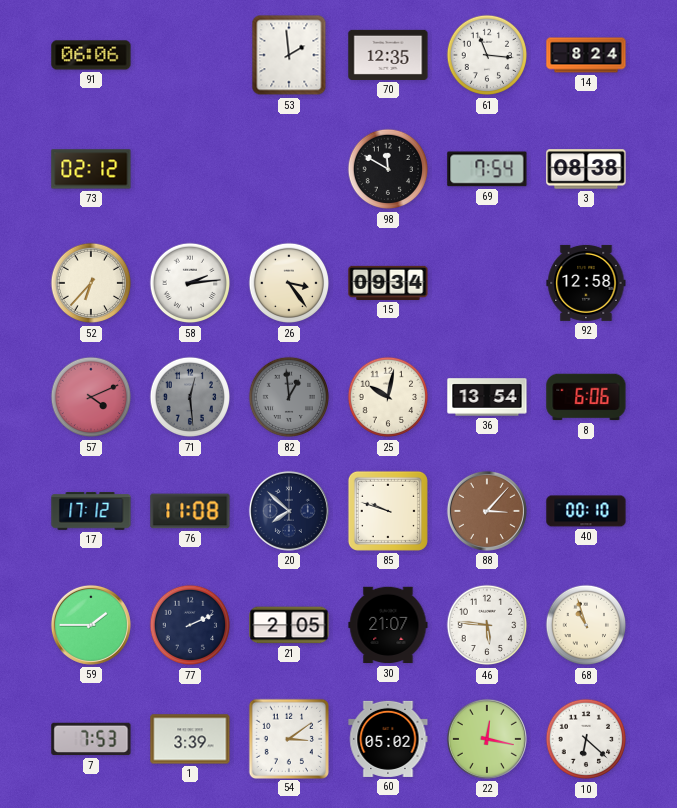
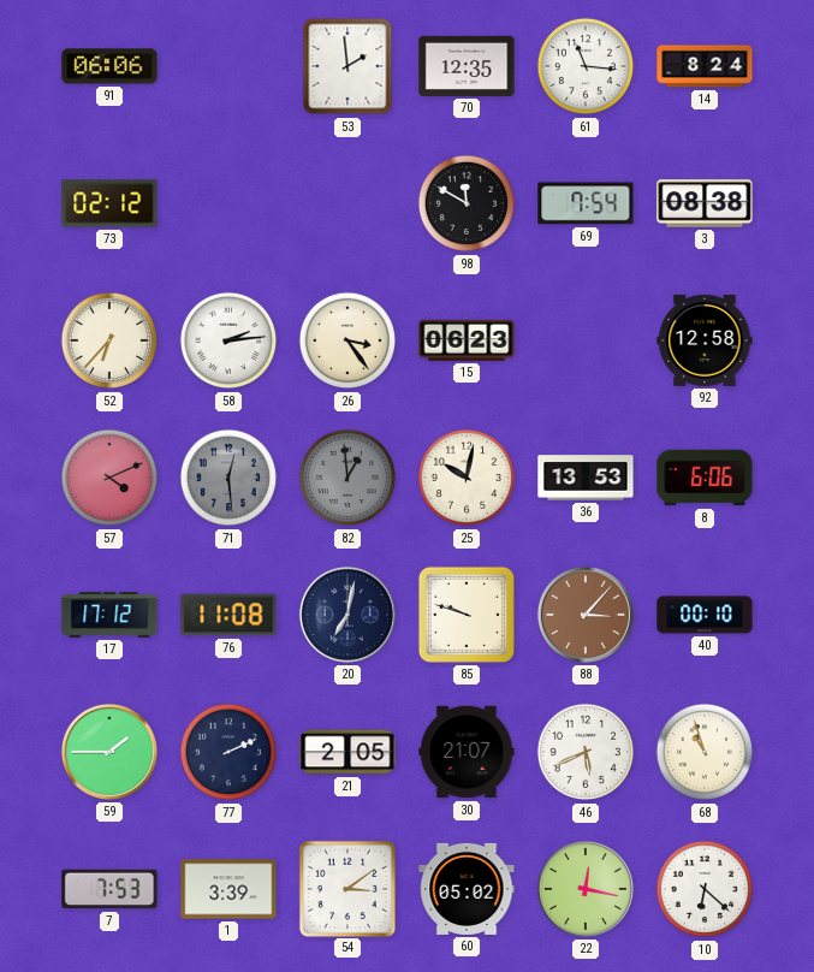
15: 09:34 -> 06:23
36: 13:54 -> 13:53
20: 7:52 -> 7:02
46: 5:46 -> 5:41
